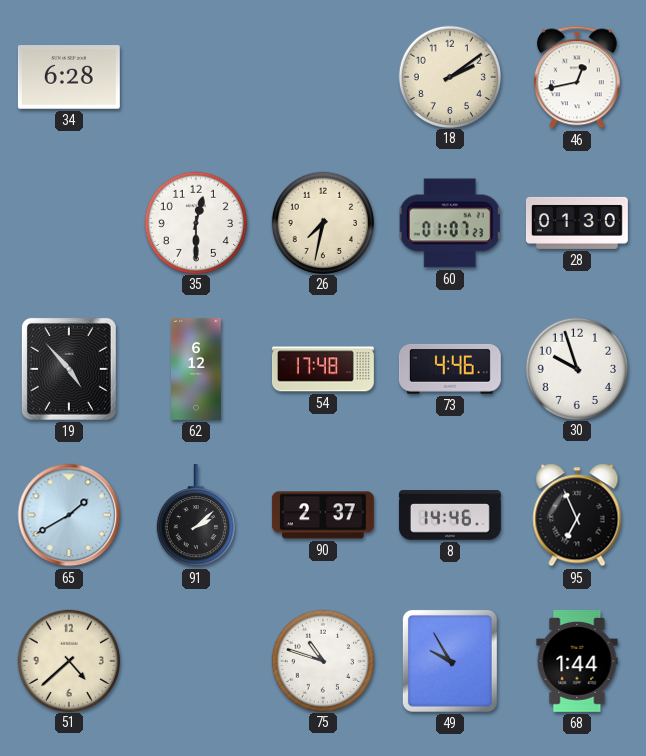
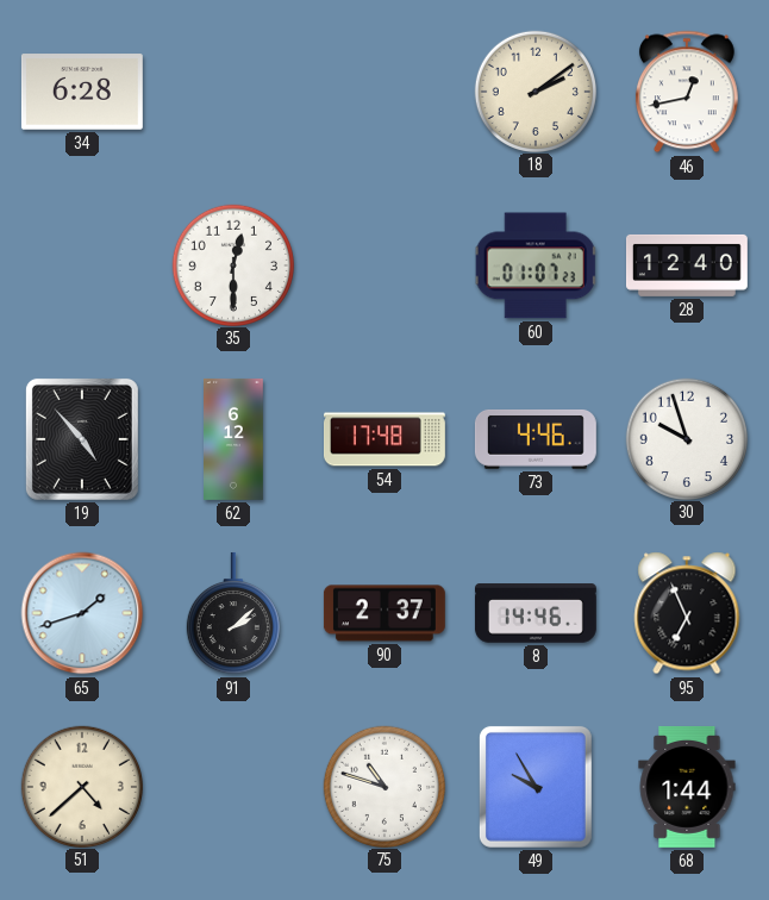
26: 7:32 -> none
28: 01:30 -> 12:40
65: 1:40 -> 1:42
